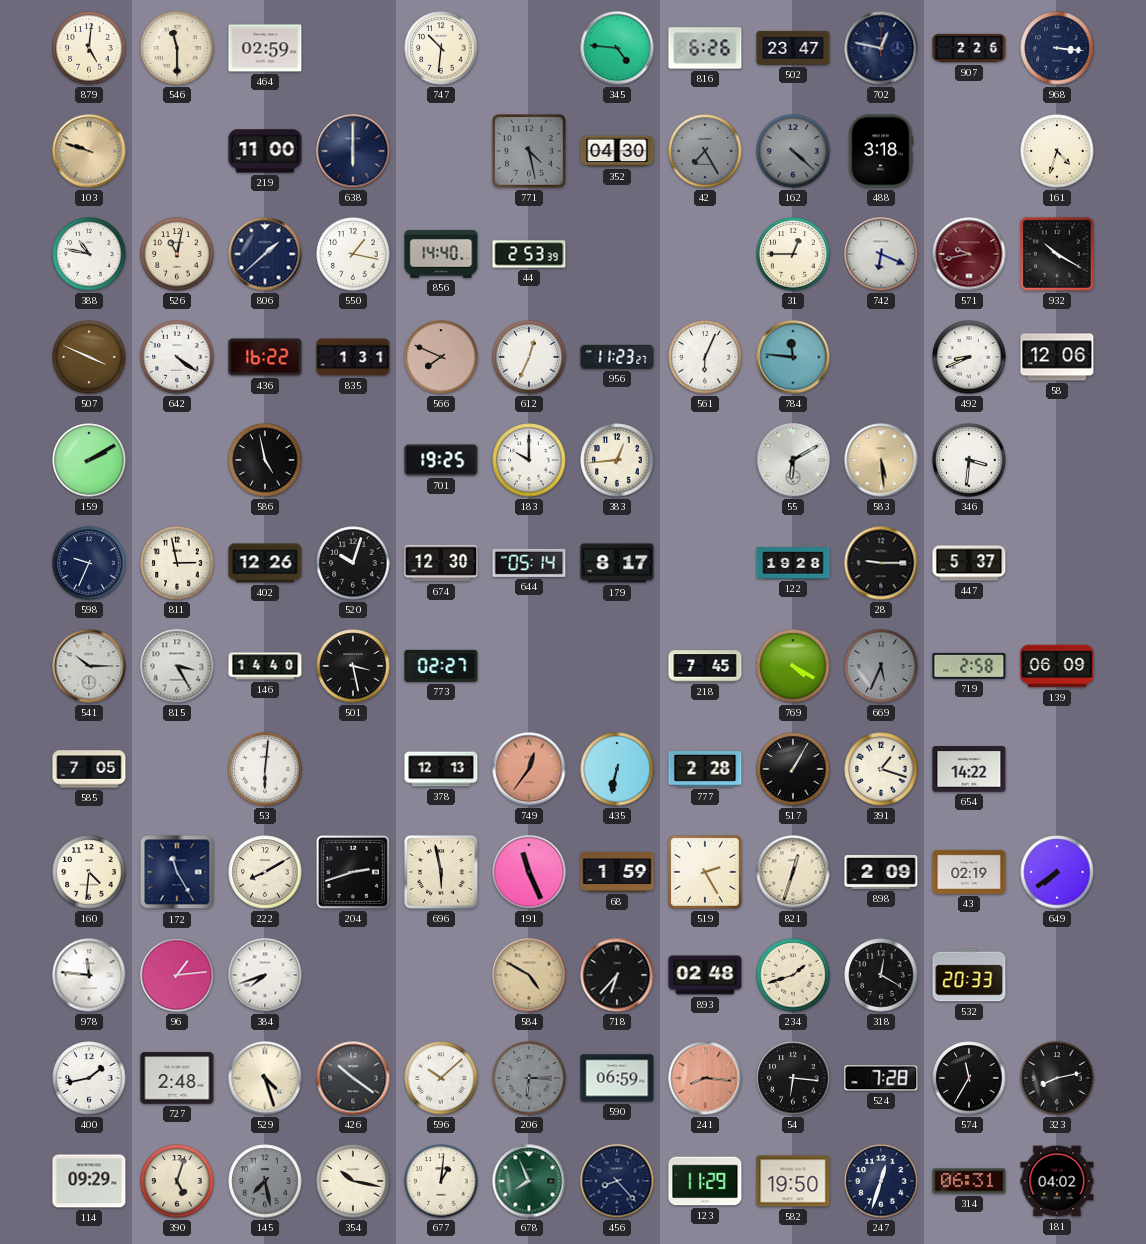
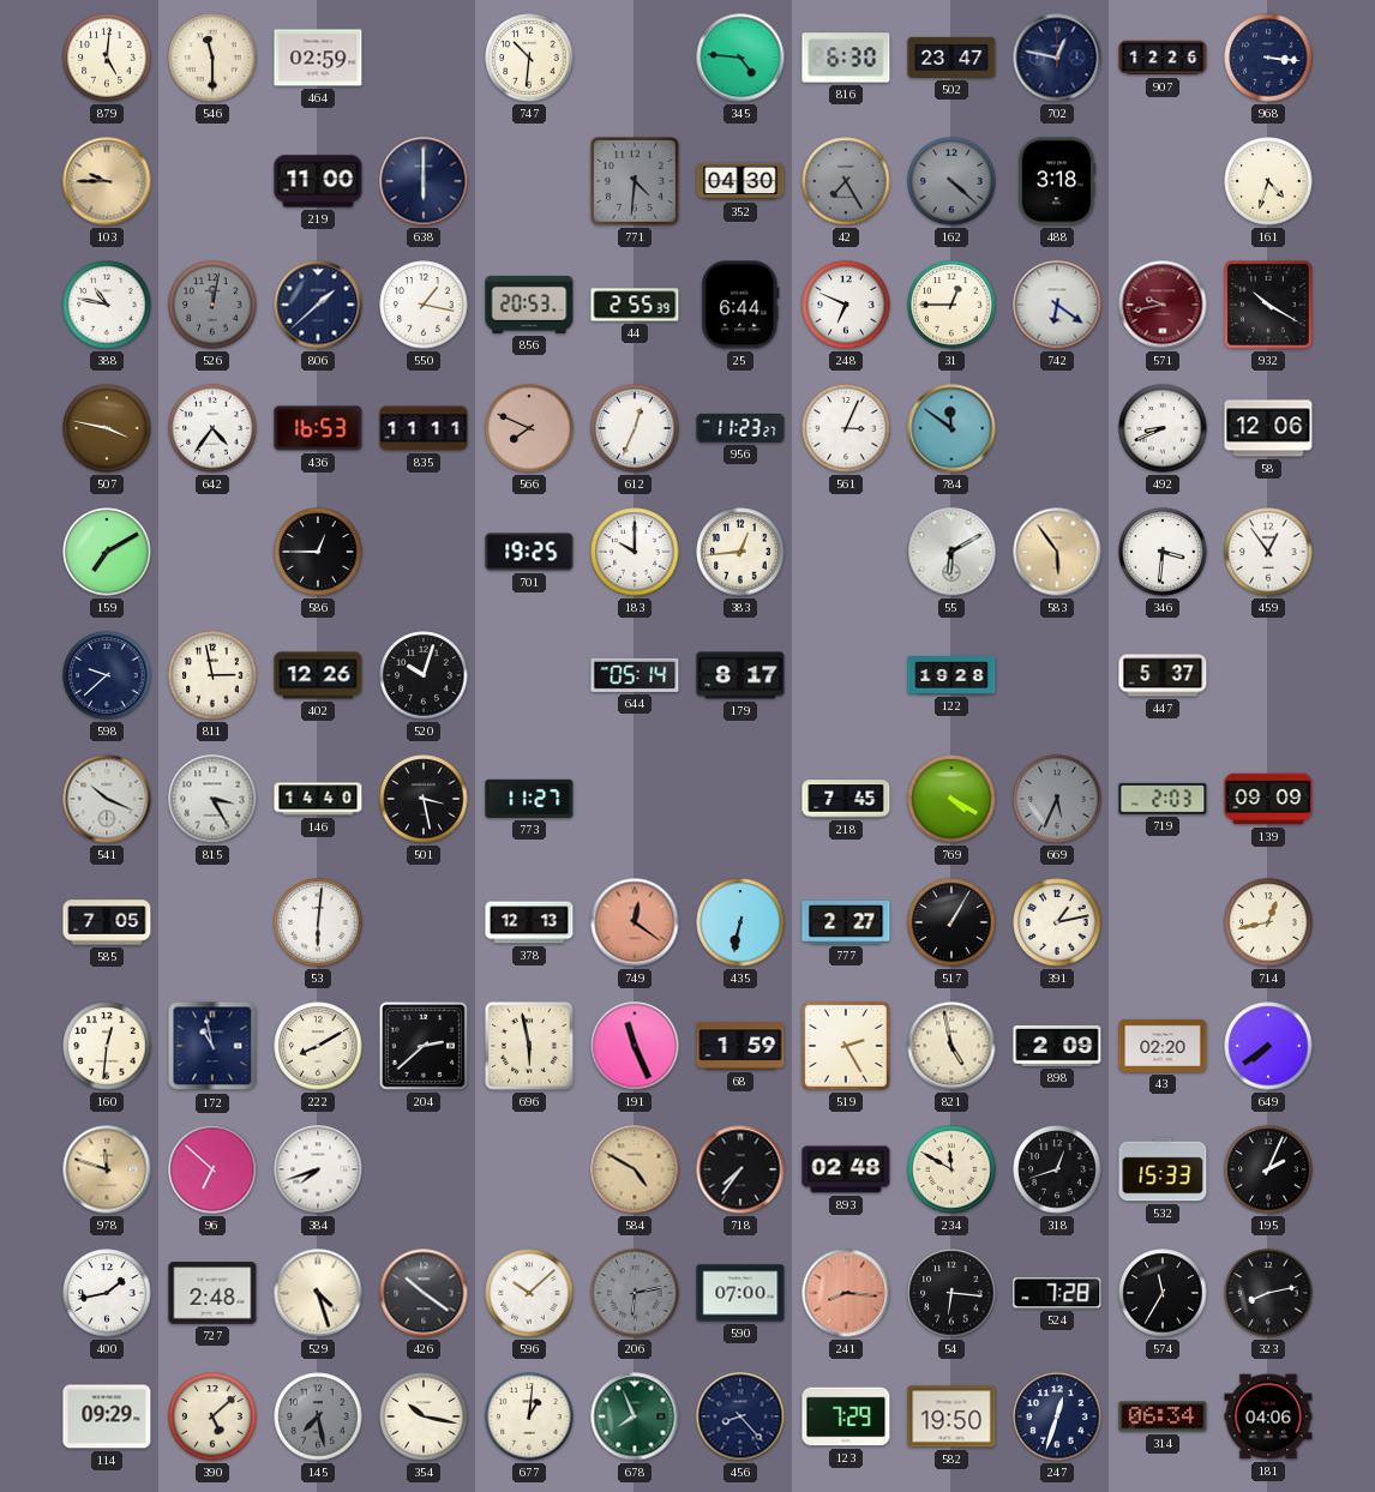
816: 6:26 -> 6:30
907: 2:26 -> 12:26
103: 9:48 -> 9:45
771: 4:28 -> 4:31
526: 11:02 -> 12:02
526 dial: cream -> grey
856: 14:40 -> 20:53
44: 2:53 -> 2:55
25: none -> 6:44
248: none -> 6:49
742: 6:19 -> 6:21
507: 3:49 -> 3:47
642: 4:21 -> 4:36
436: 16:22 -> 16:53
835: 1:31 -> 11:11
561: 6:04 -> 3:04
784: 11:46 -> 11:51
159: 2:10 -> 7:10
586: 4:58 -> 12:45
583: 5:29 -> 5:54
459: none -> 12:54
598: 9:34 -> 9:38
674: 12:30 -> none
28: 9:15 -> none
541: 10:15 -> 10:19
773: 02:27 -> 11:27
719: 2:58 -> 2:03
139: 06:09 -> 09:09
749: 12:36 -> 12:21
777: 2:28 -> 2:27
391: 1:18 -> 1:13
654: 14:22 -> none
714: none -> 12:43
160: 4:31 -> 12:31
172: 11:25 -> 10:58
204: 2:42 -> 2:38
821: 12:33 -> 4:58
43: 02:19 -> 02:20
978: 11:46 -> 11:48
978 dial: white -> champagne
96: 1:14 -> 6:52
718: 6:37 -> 7:36
234: 1:42 -> 11:50
318: 12:20 -> 12:42
532: 20:33 -> 15:33
195: none -> 2:04
206: 6:15 -> 6:13
590: 06:59 -> 07:00
390: 5:03 -> 5:08
123: 11:29 -> 7:29
314: 06:31 -> 06:34
181: 04:02 -> 04:06
